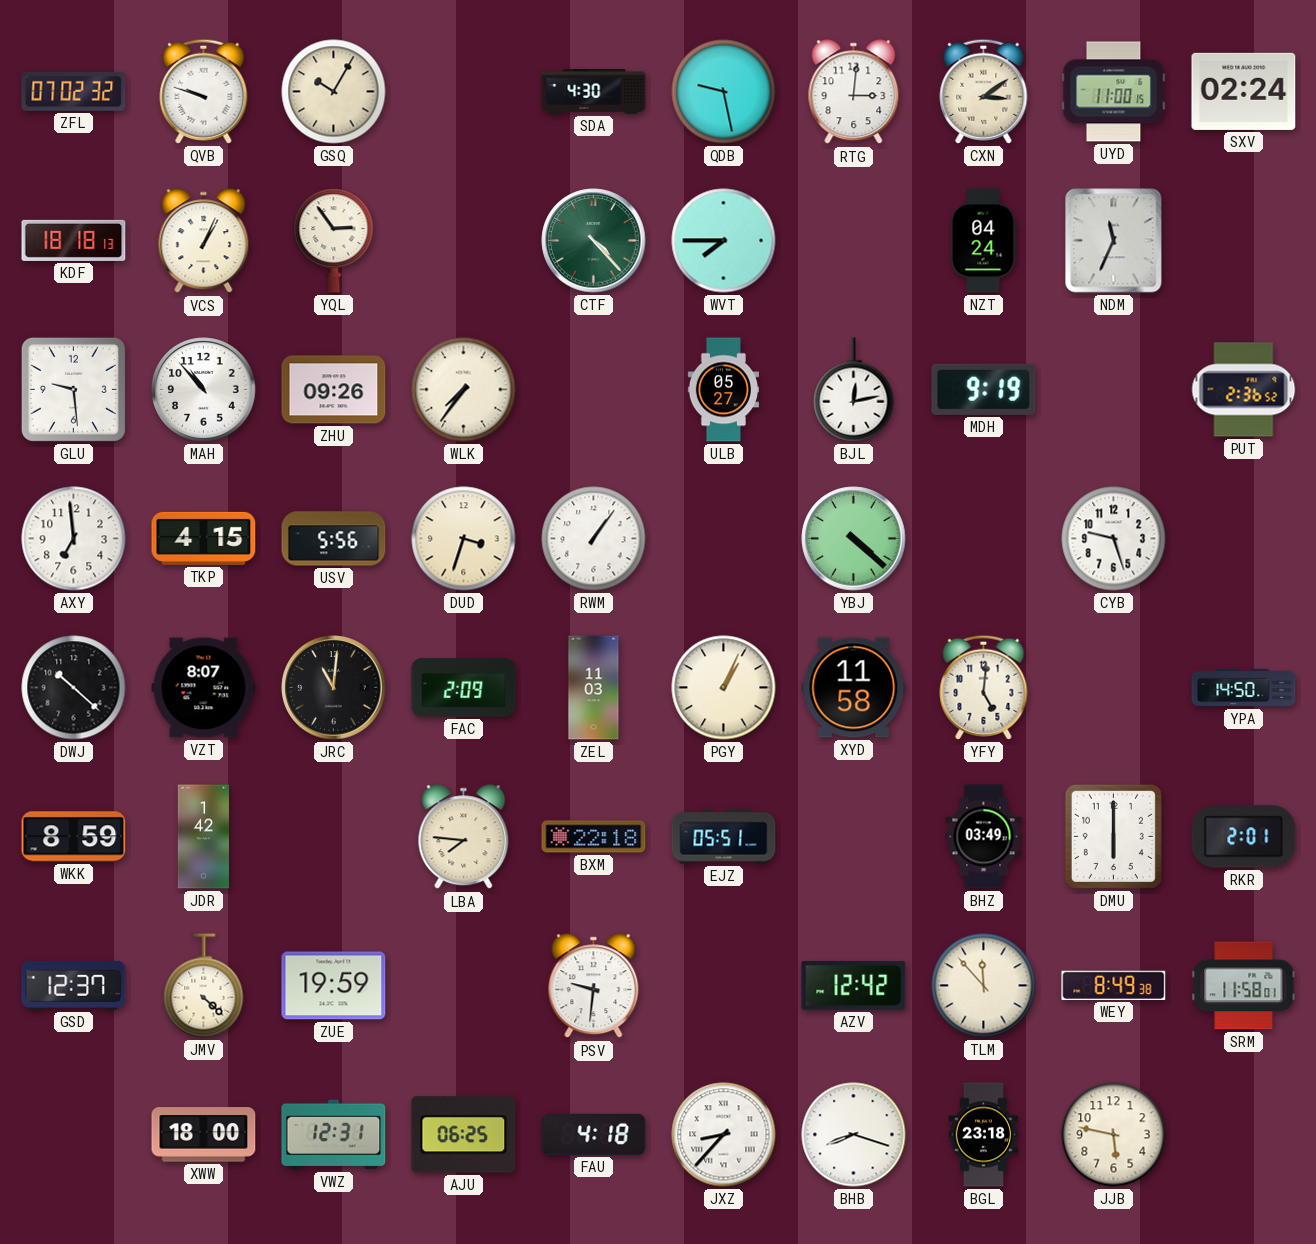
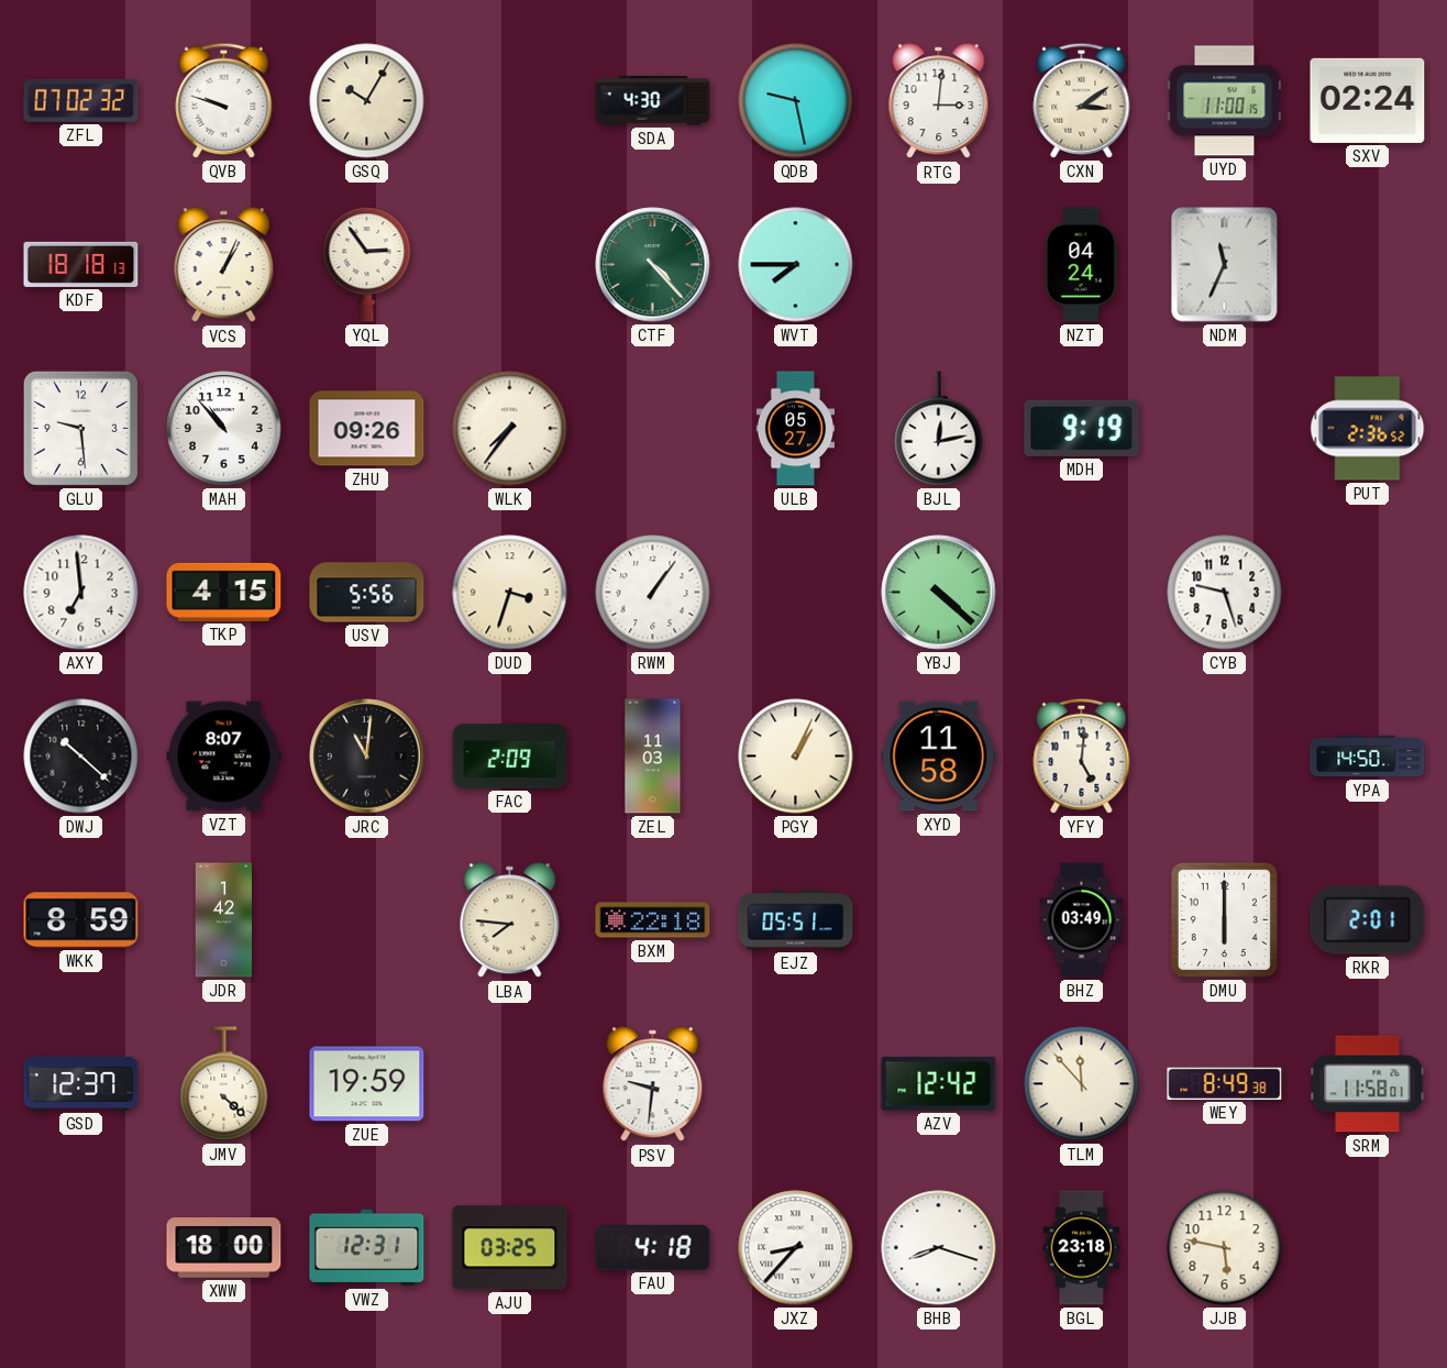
AJU: 06:25 -> 03:25
